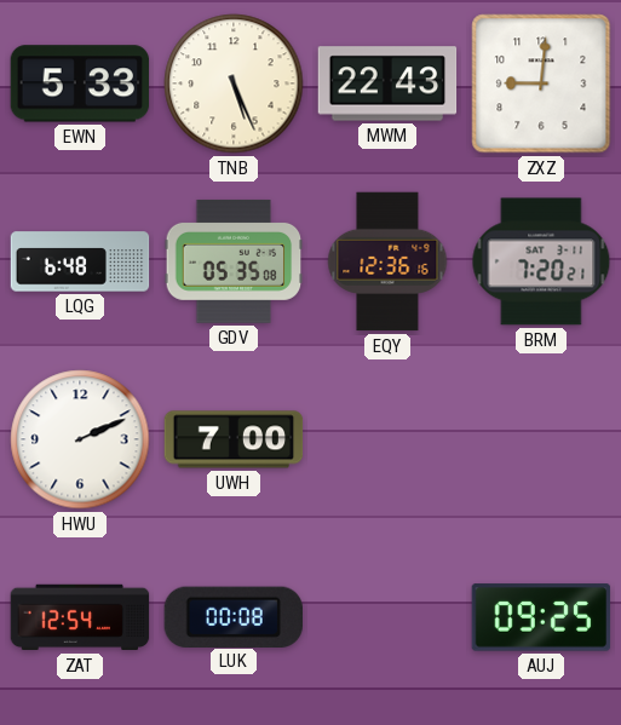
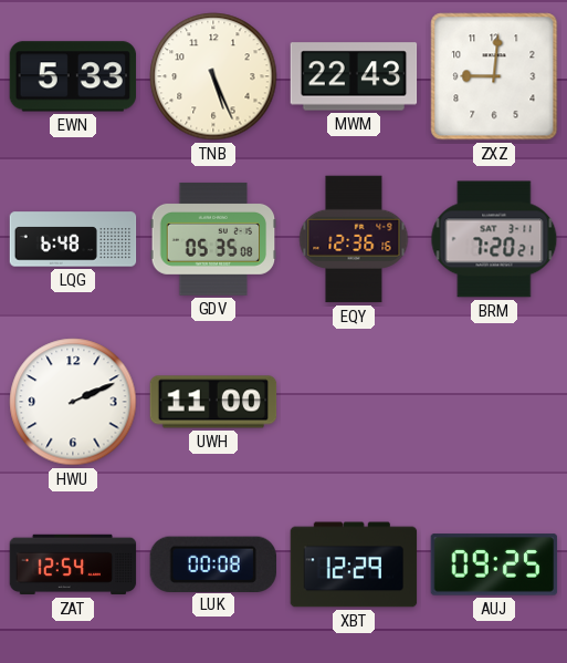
UWH: 7:00 -> 11:00
XBT: none -> 12:29
